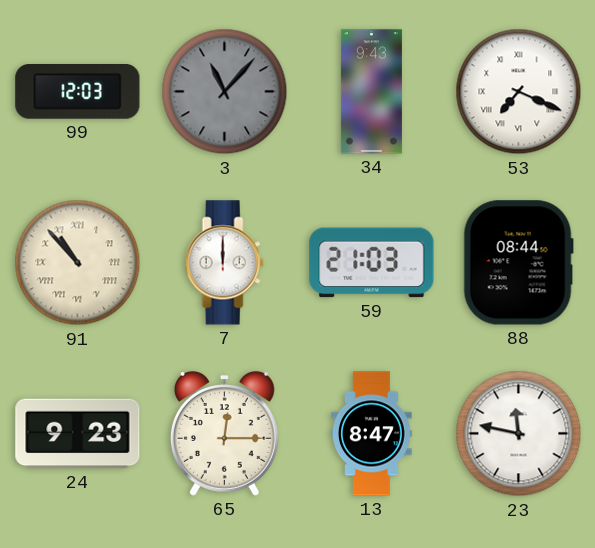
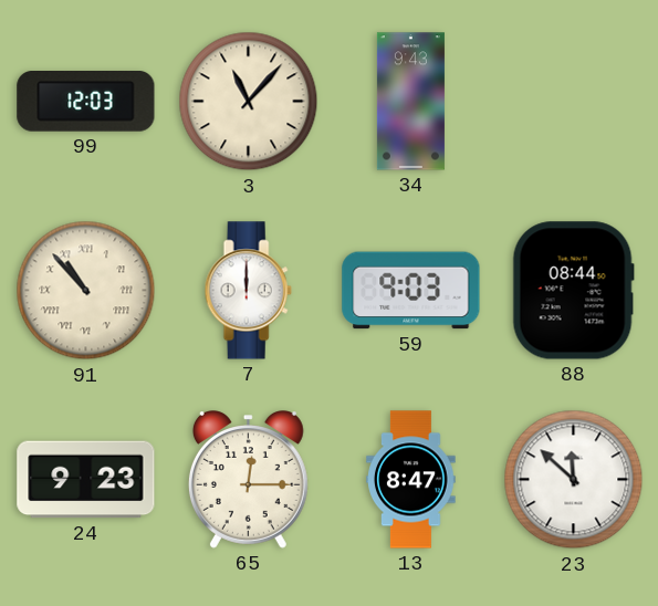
3 dial: grey -> cream
53: 7:19 -> none
59: 21:03 -> 9:03
23: 11:47 -> 11:52
